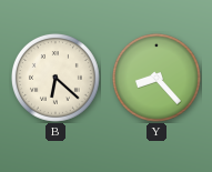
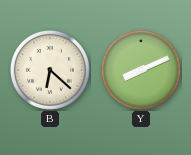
Y: 8:23 -> 8:11
